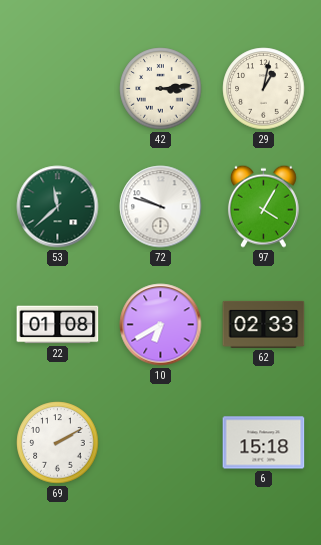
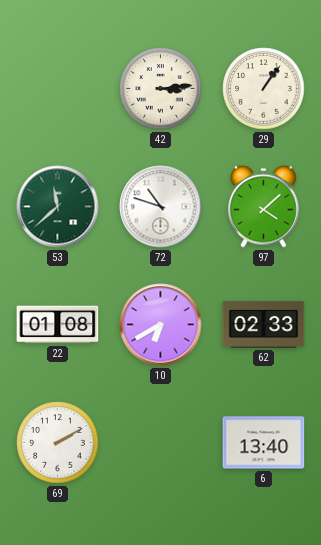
29: 1:02 -> 1:06
72: 9:48 -> 10:48
97: 4:05 -> 4:08
6: 15:18 -> 13:40
